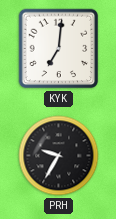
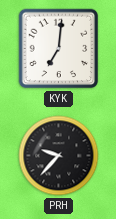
PRH: 9:35 -> 9:37
